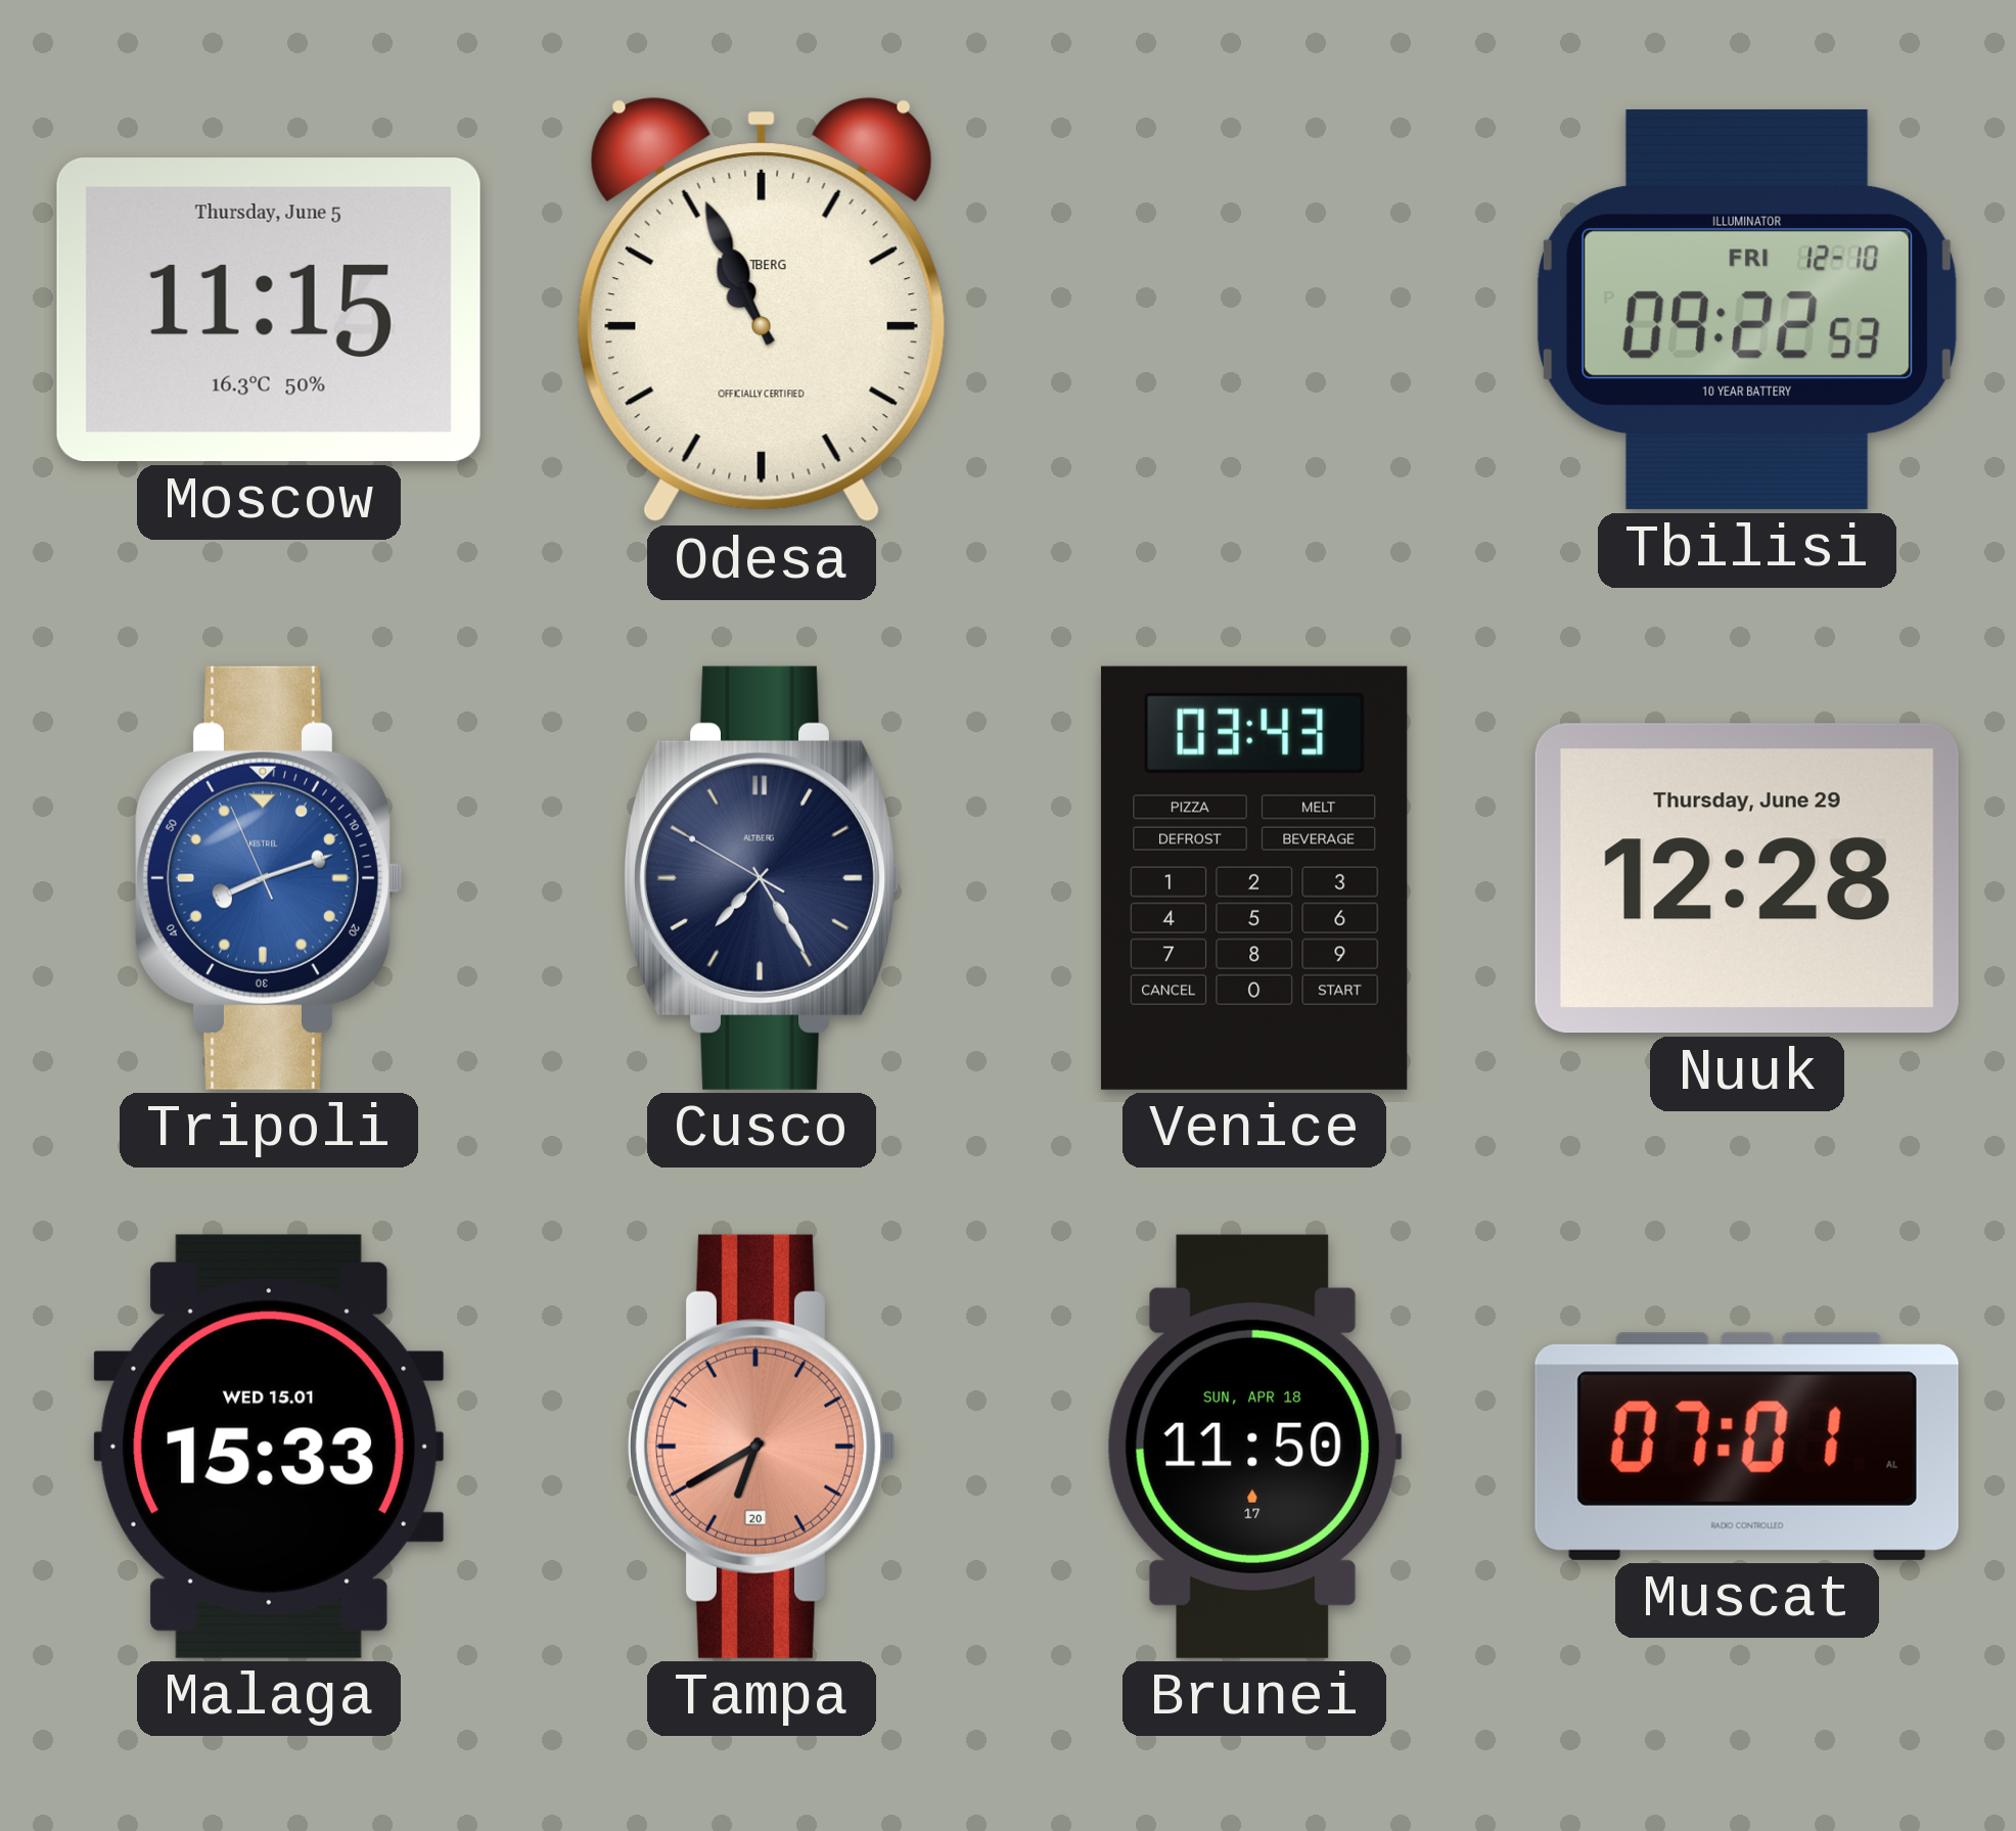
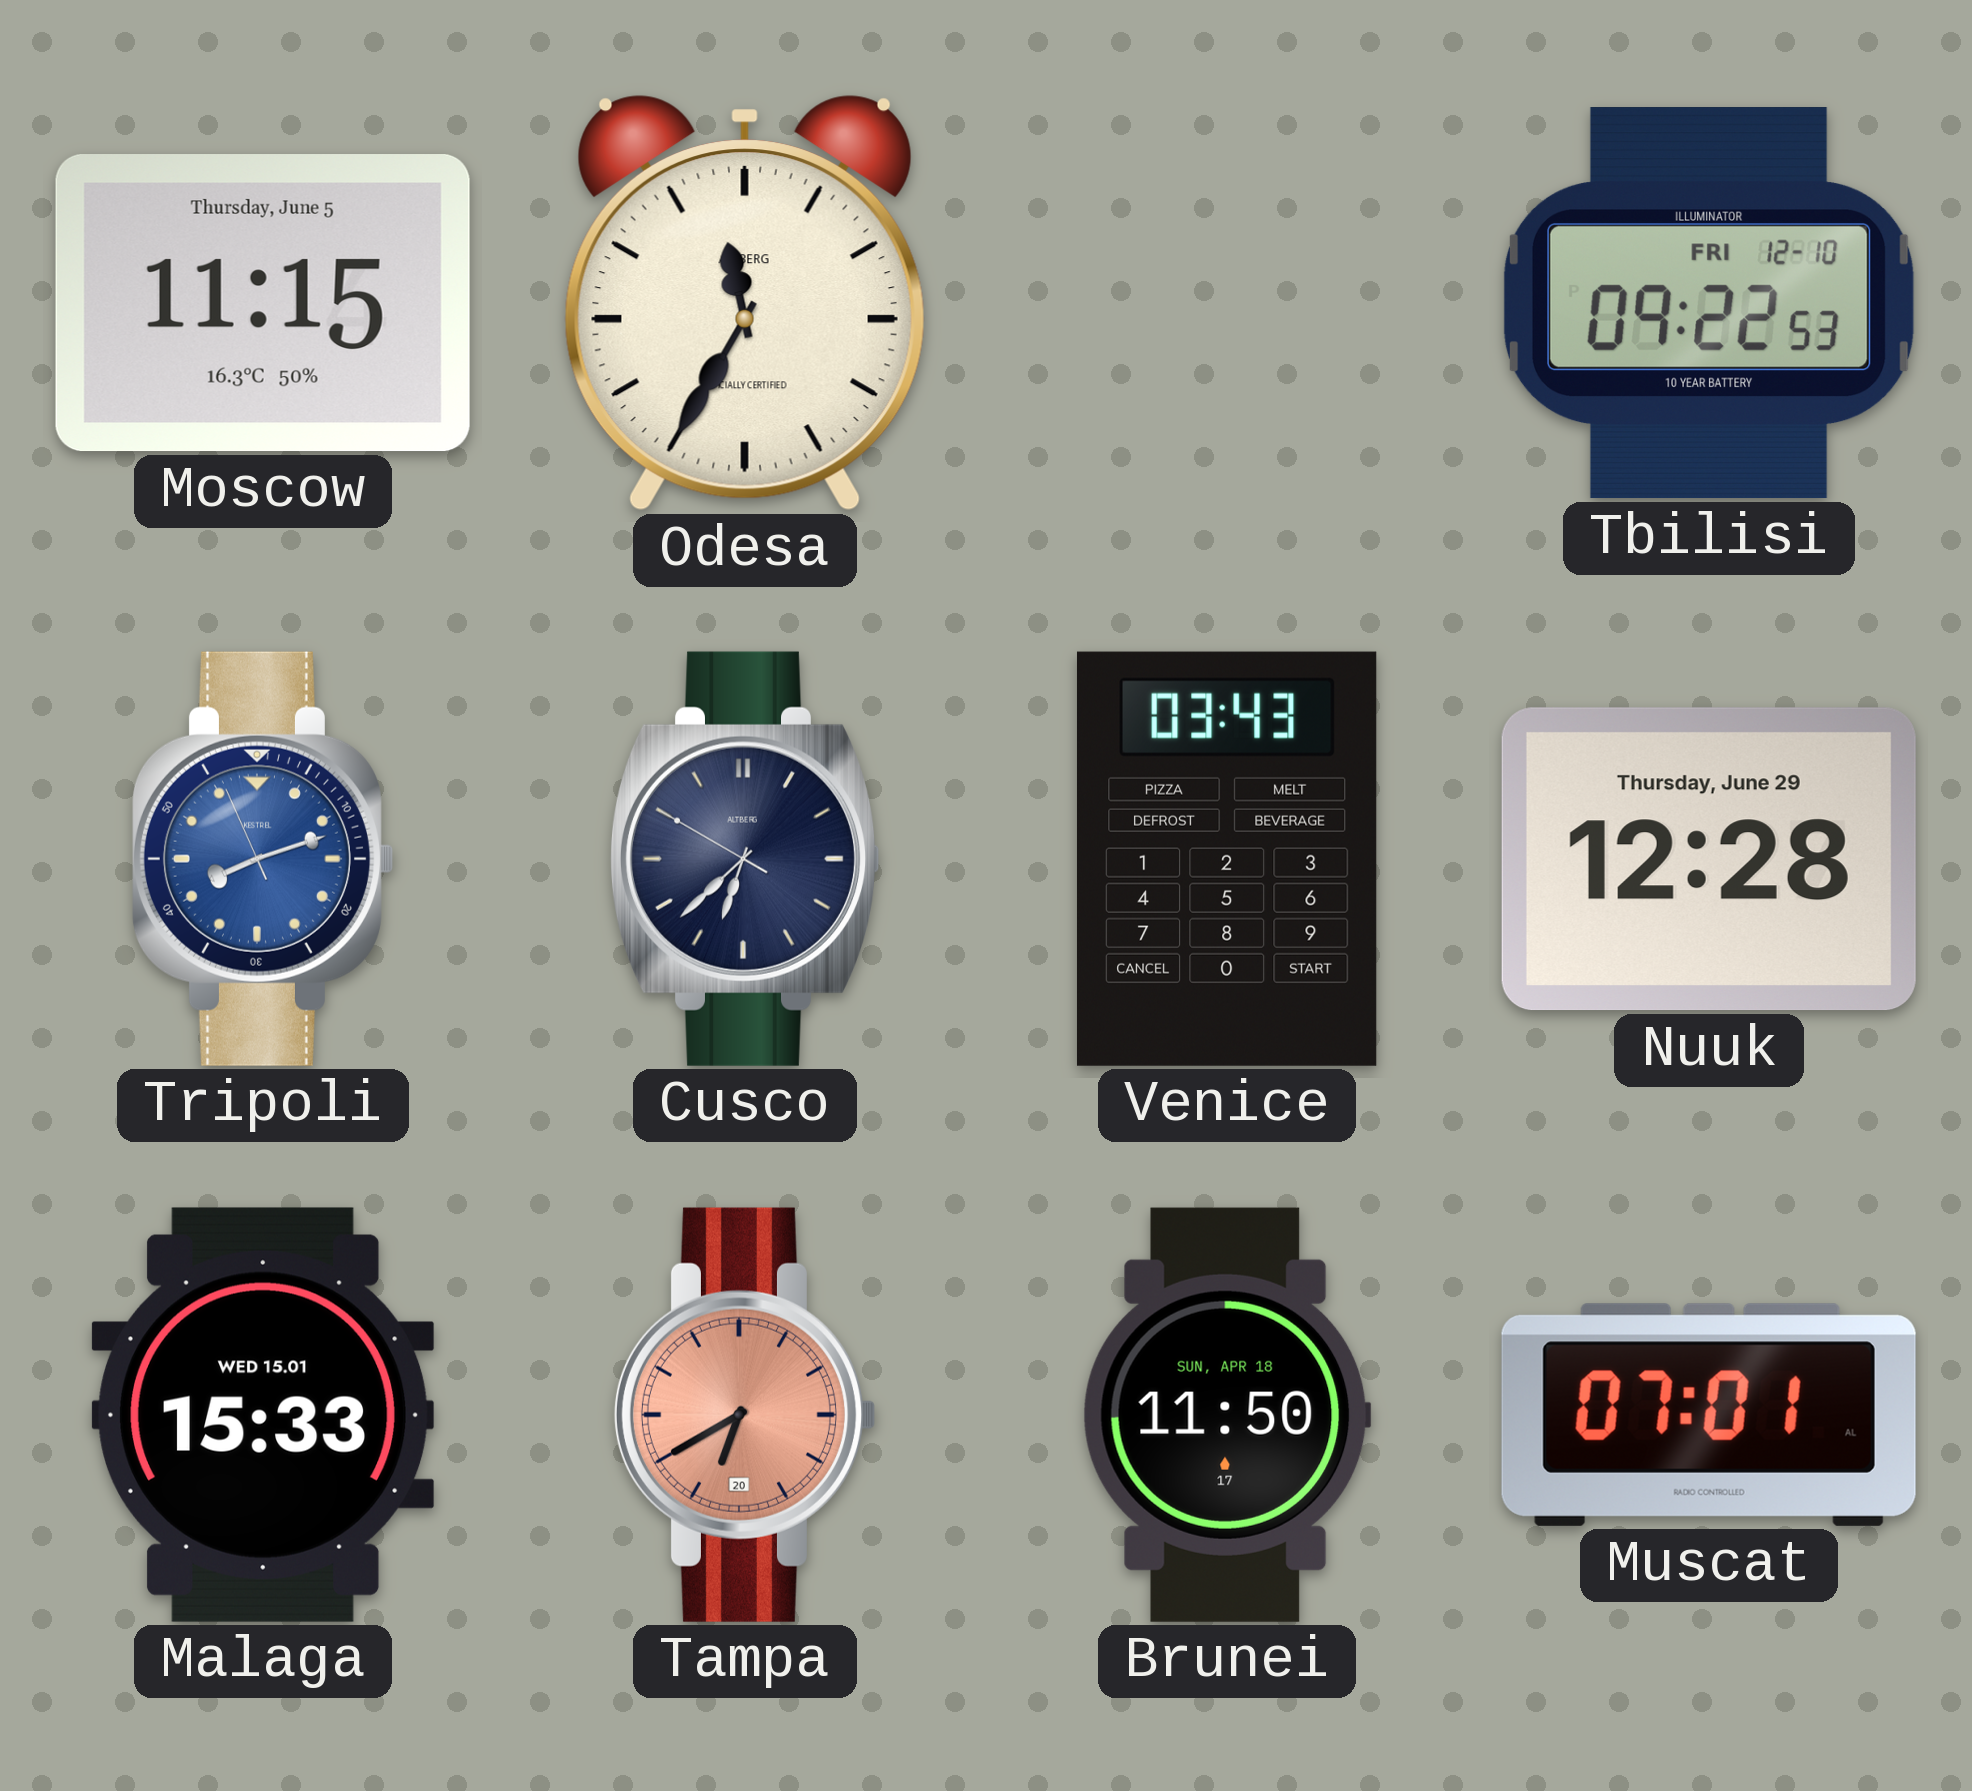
Odesa: 10:56 -> 11:35
Cusco: 7:24 -> 6:37
